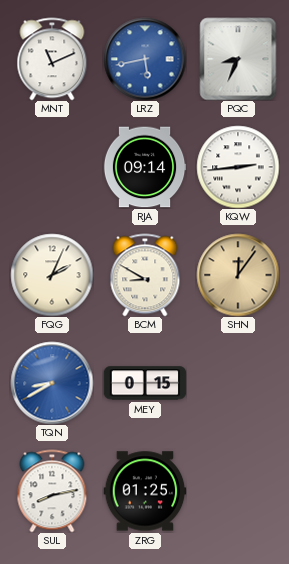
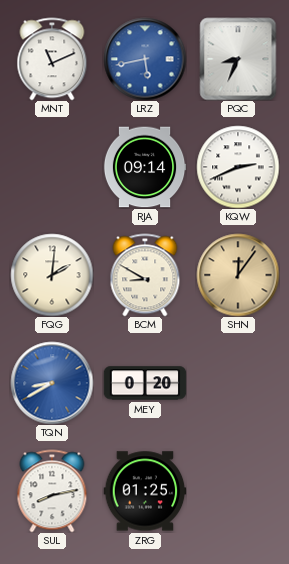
KQW: 2:44 -> 2:41
FQG: 2:04 -> 2:01
MEY: 0:15 -> 0:20
